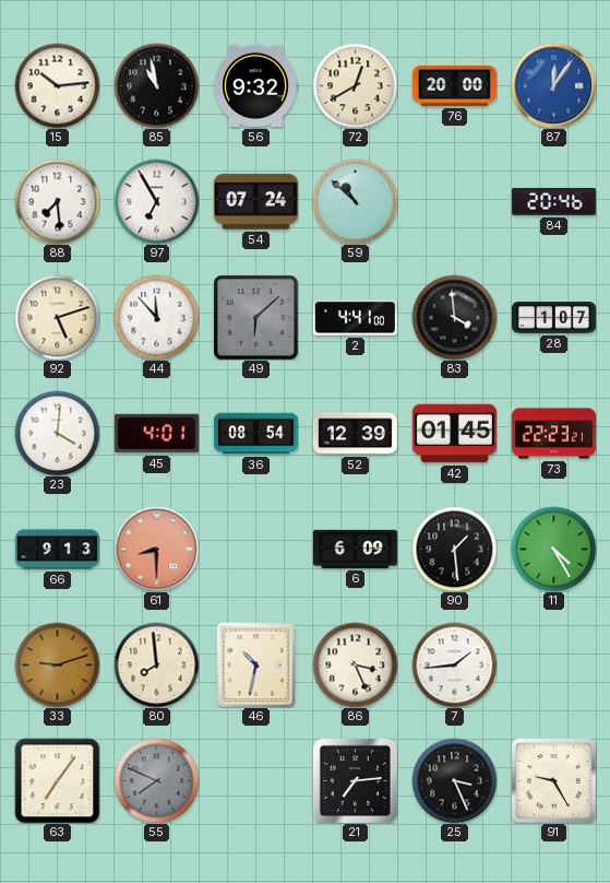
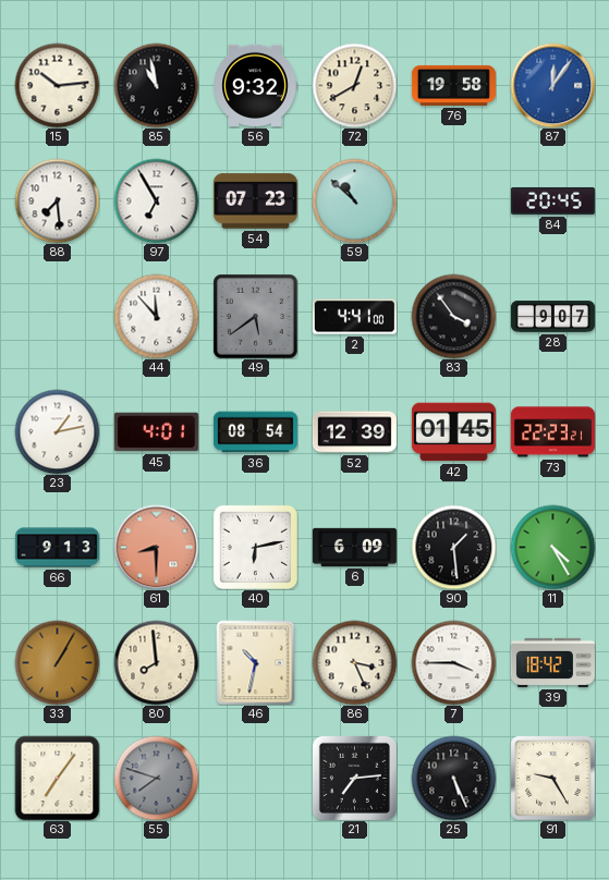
76: 20:00 -> 19:58
54: 07:24 -> 07:23
84: 20:46 -> 20:45
92: 5:12 -> none
49: 6:08 -> 5:39
83: 3:59 -> 3:54
28: 1:07 -> 9:07
23: 4:01 -> 1:13
40: none -> 6:13
33: 9:12 -> 1:05
7: 1:44 -> 3:45
39: none -> 18:42
55: 7:49 -> 7:48
25: 3:26 -> 5:26
